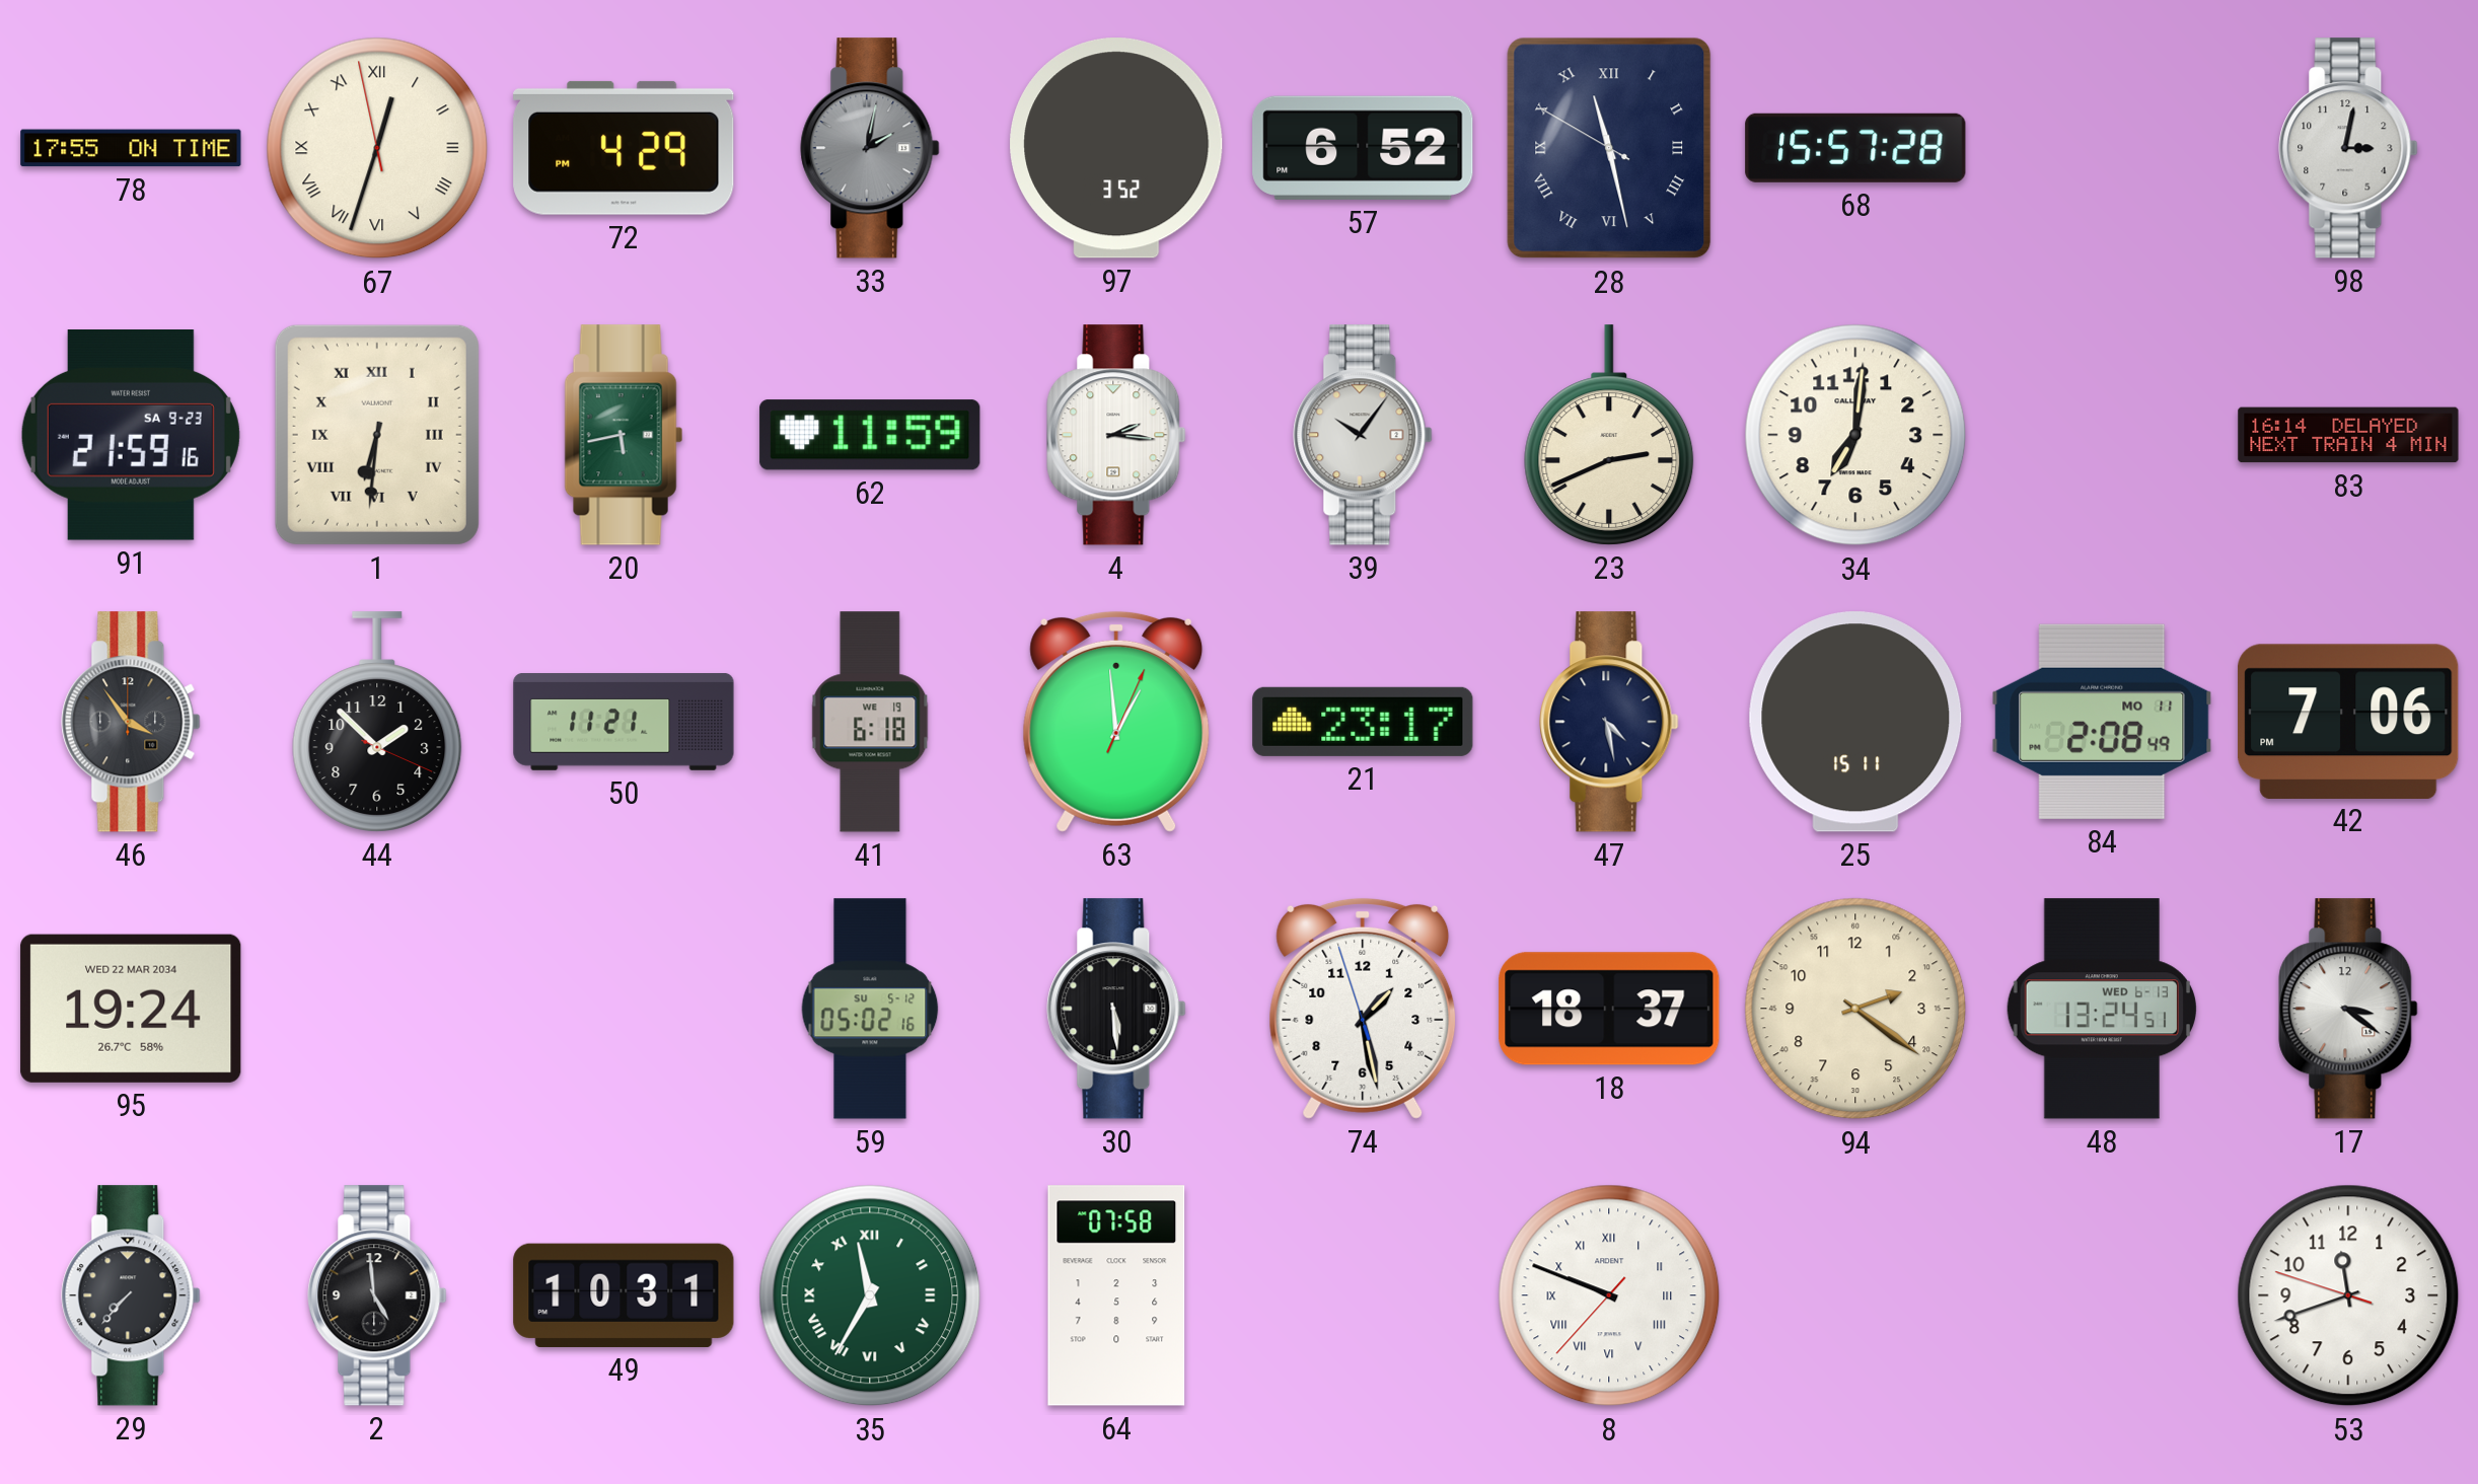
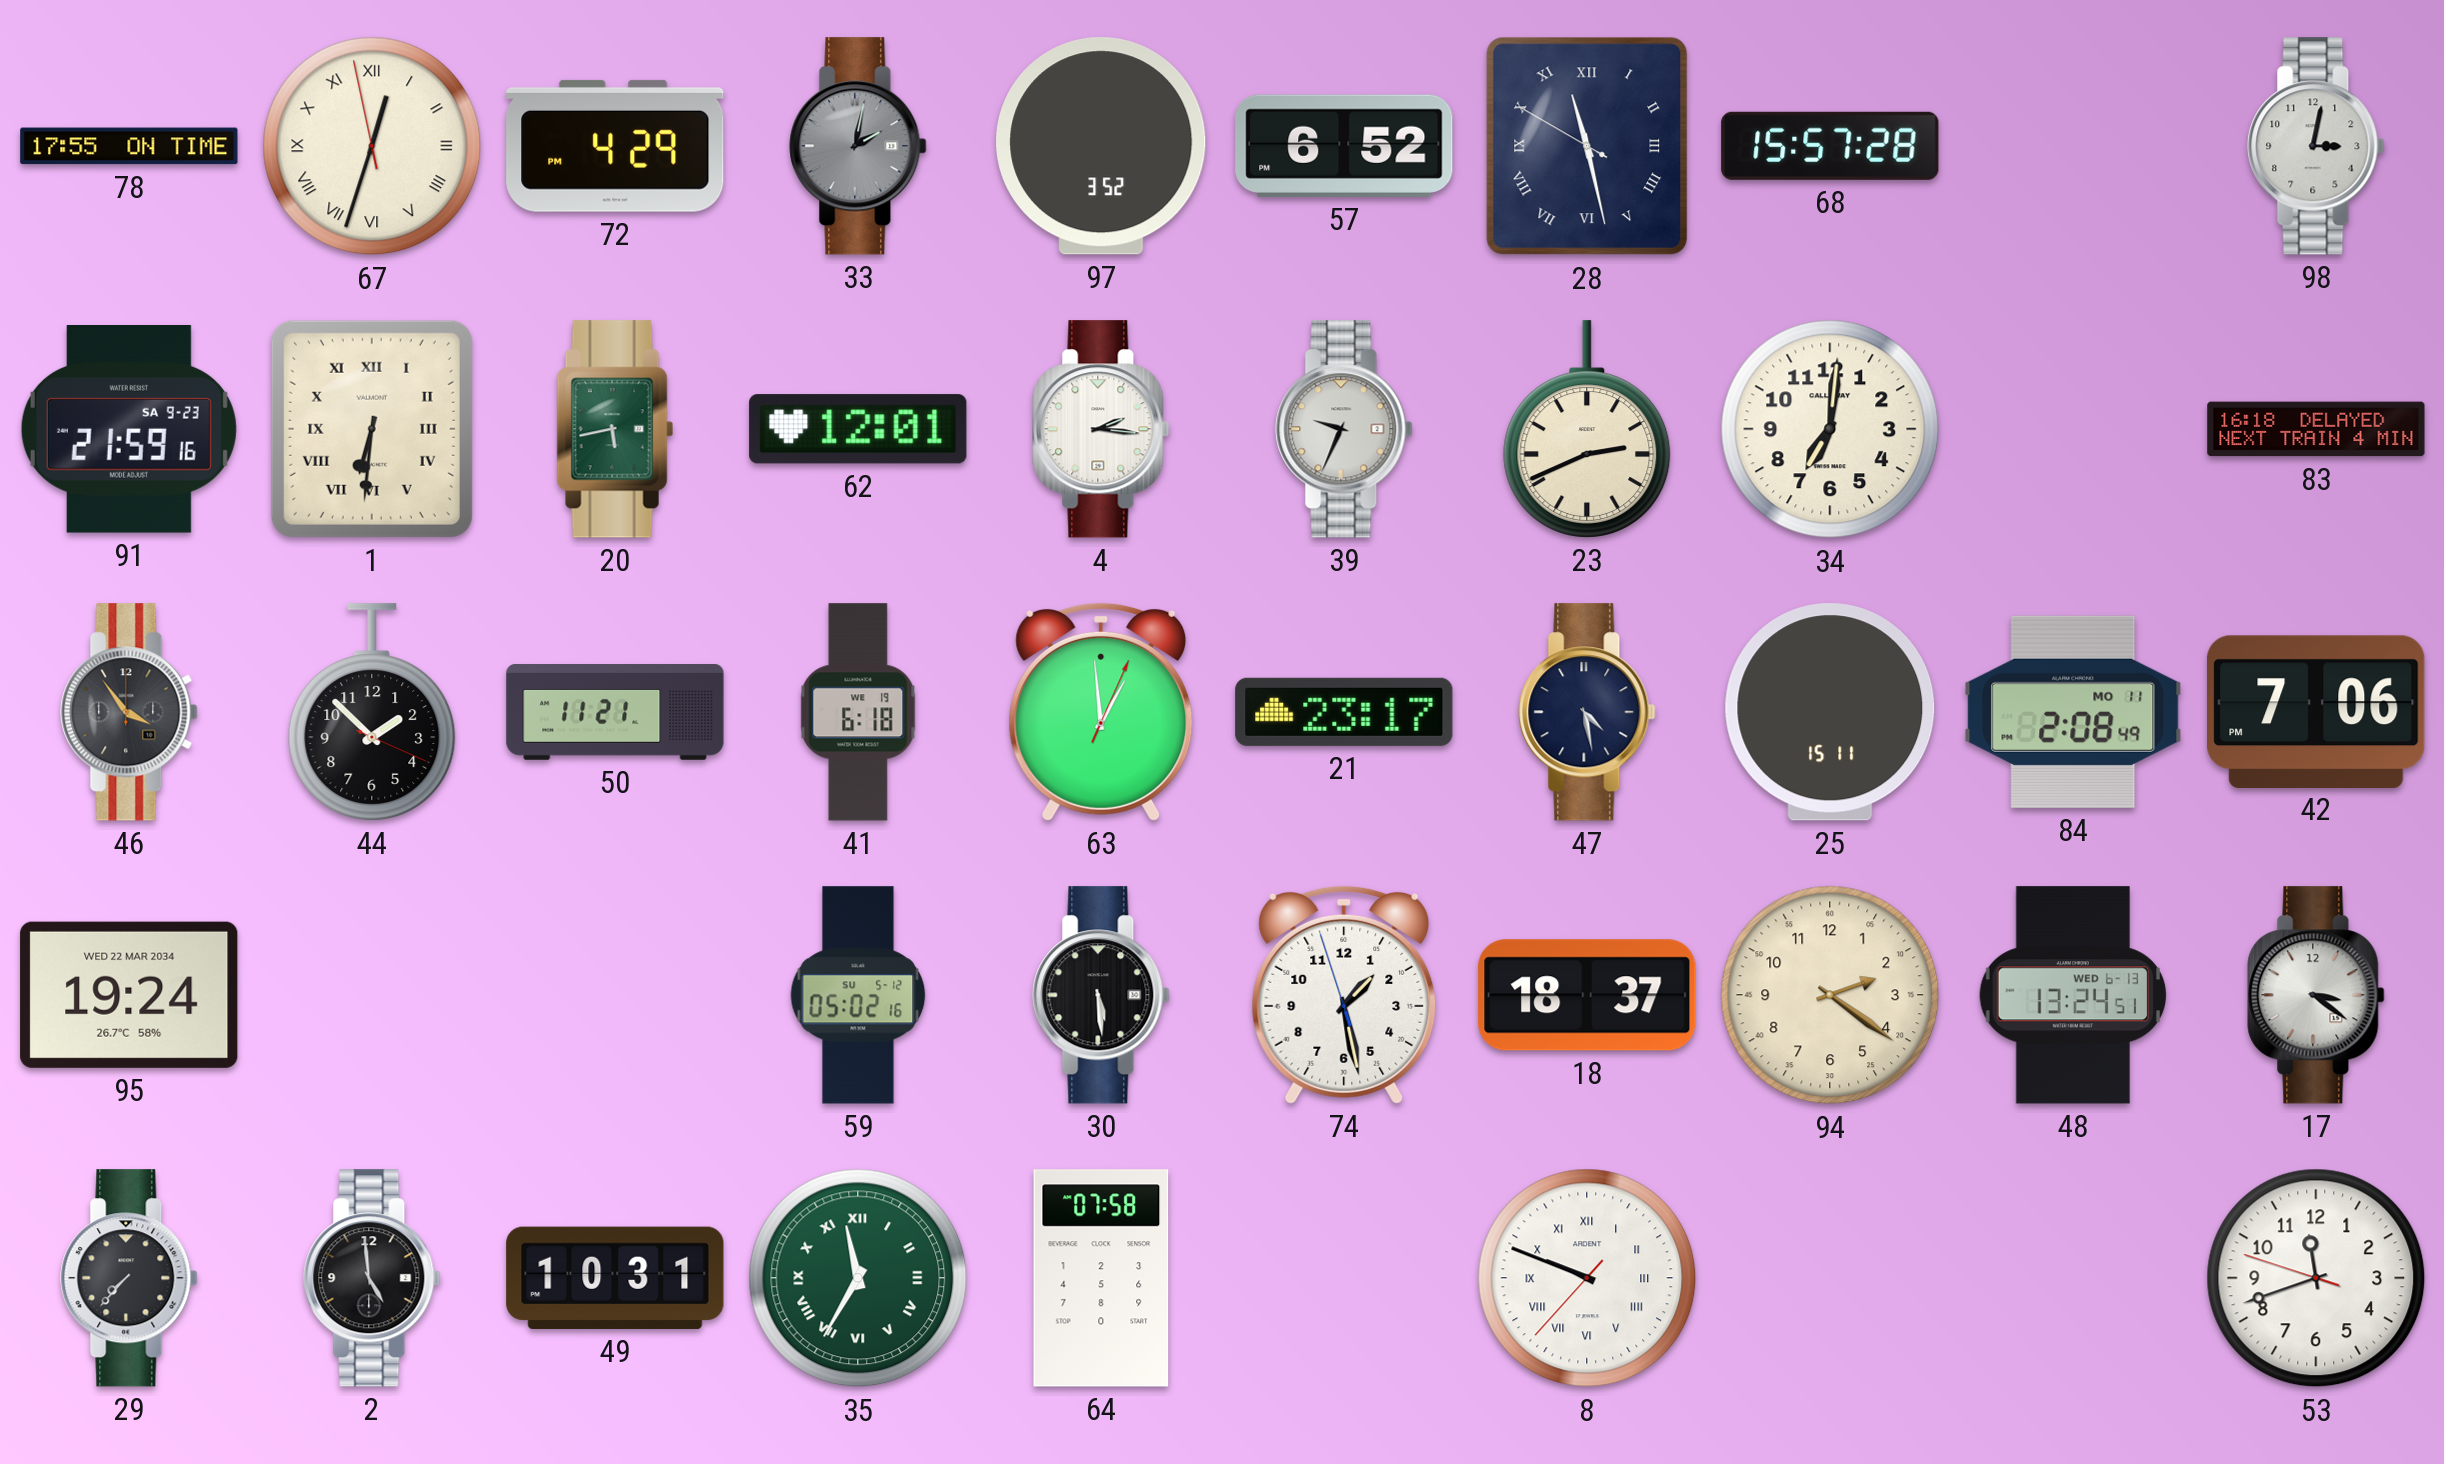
62: 11:59 -> 12:01
39: 10:06 -> 9:34
83: 16:14 -> 16:18
